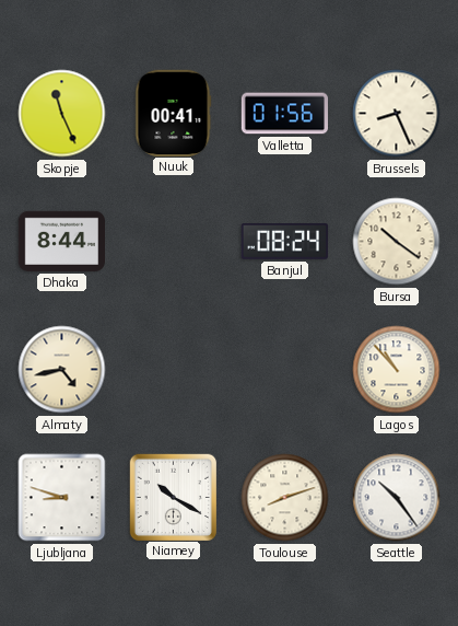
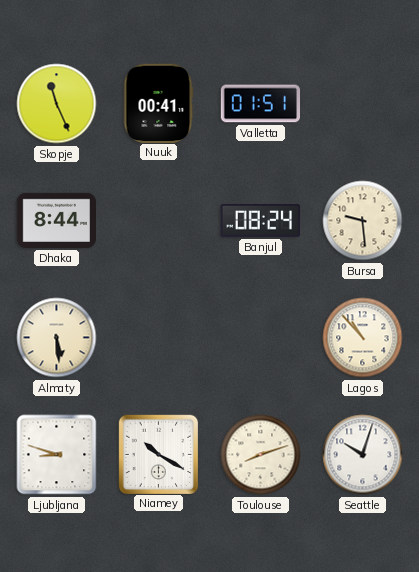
Valletta: 01:56 -> 01:51
Brussels: 8:26 -> none
Bursa: 10:21 -> 9:29
Almaty: 4:43 -> 5:29
Seattle: 10:24 -> 10:03
